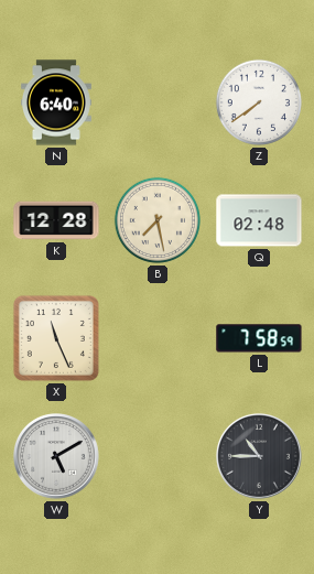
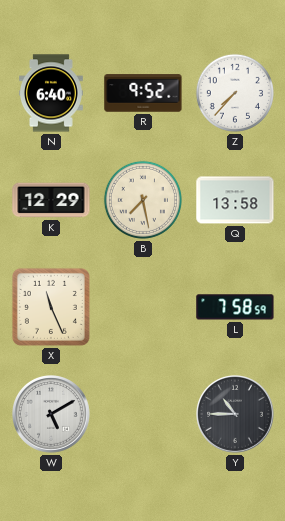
R: none -> 9:52
Z: 7:39 -> 7:37
K: 12:28 -> 12:29
Q: 02:48 -> 13:58
